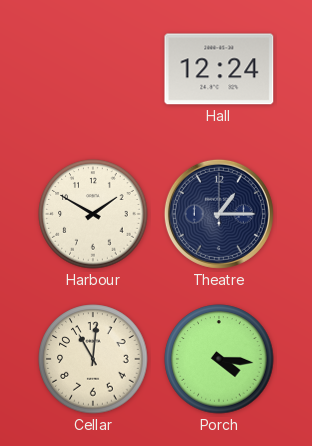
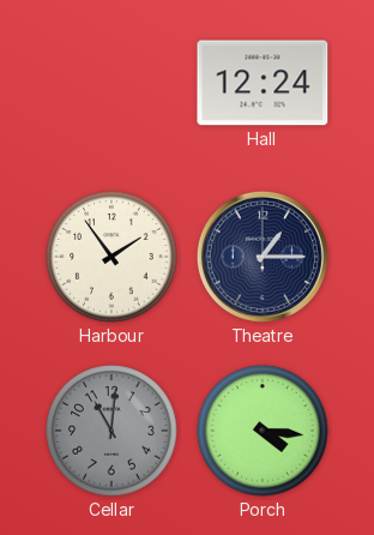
Harbour: 1:50 -> 1:54
Cellar dial: cream -> grey
